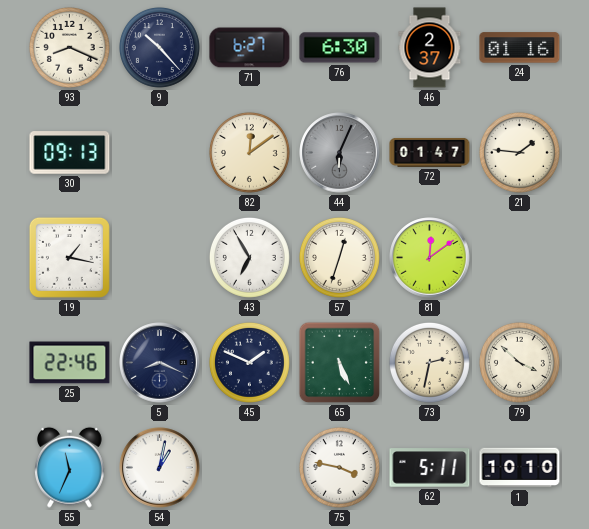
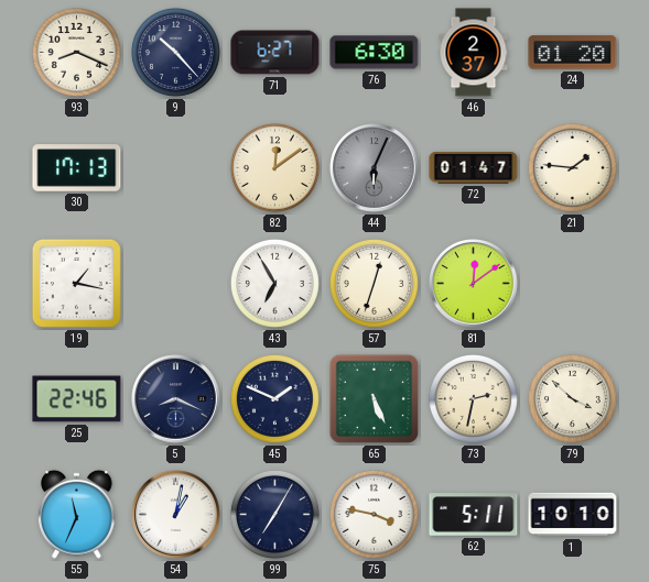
24: 01:16 -> 01:20
30: 09:13 -> 17:13
99: none -> 7:05
